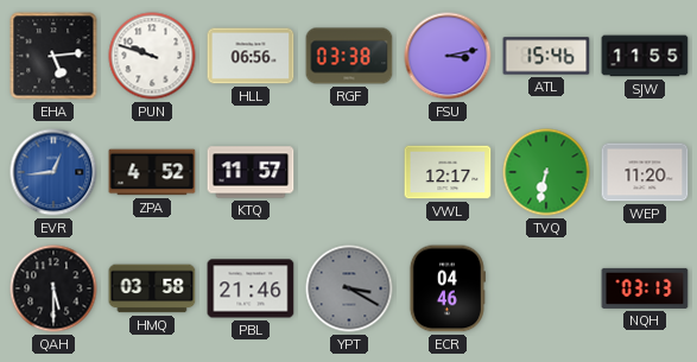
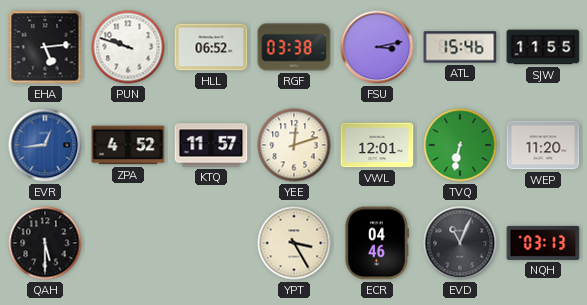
HLL: 06:56 -> 06:52
YEE: none -> 12:12
VWL: 12:17 -> 12:01
HMQ: 03:58 -> none
PBL: 21:46 -> none
YPT: 3:20 -> 3:25
YPT dial: grey -> cream
EVD: none -> 11:04
